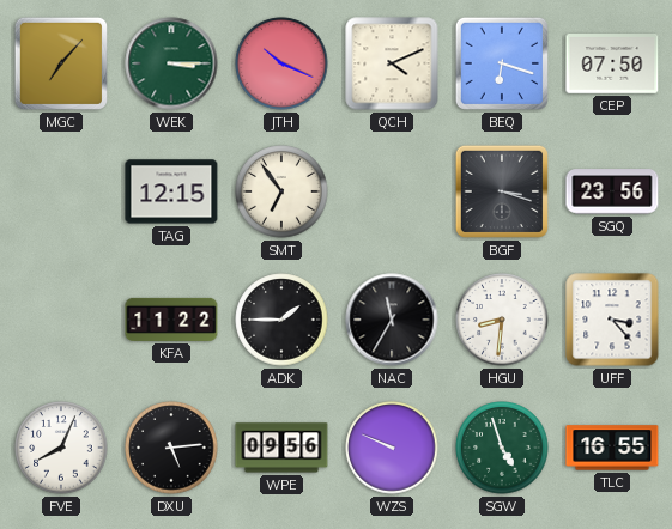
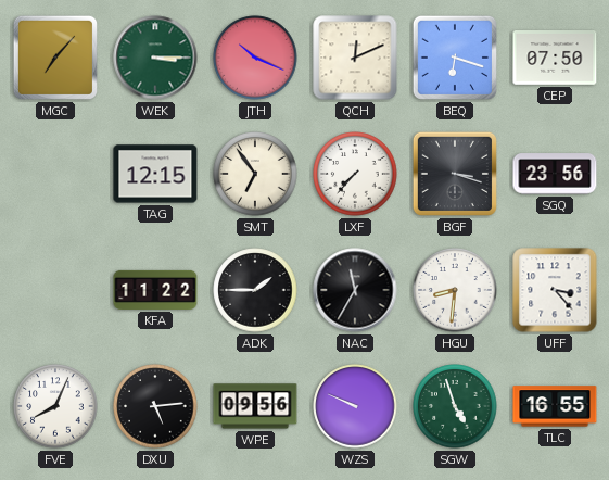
QCH: 4:11 -> 12:11
LXF: none -> 7:37
